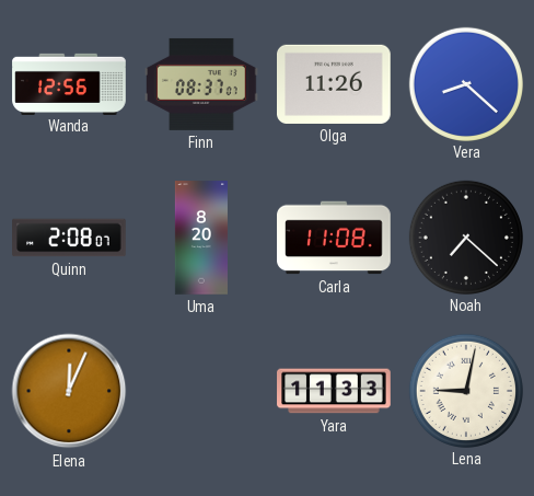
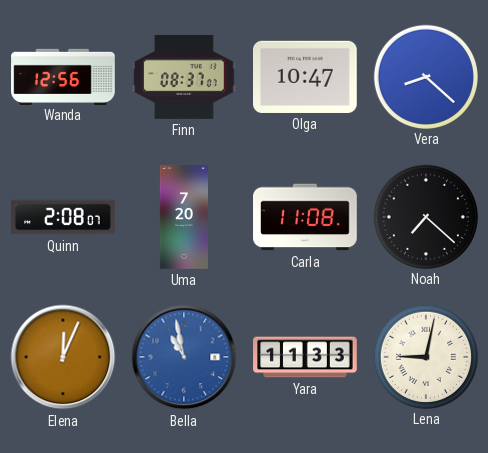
Olga: 11:26 -> 10:47
Uma: 8:20 -> 7:20
Bella: none -> 10:58
